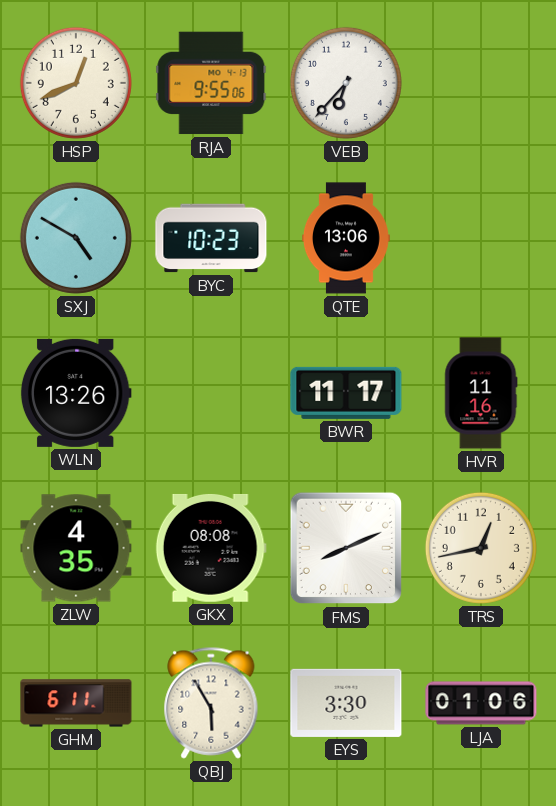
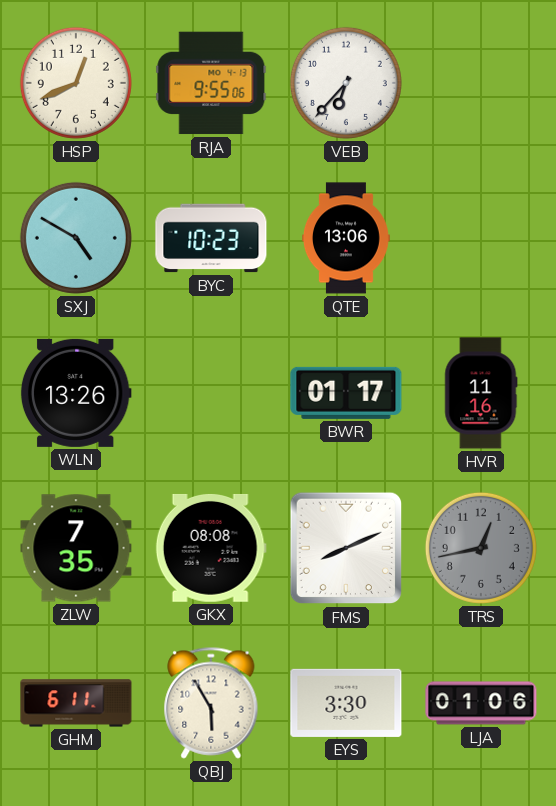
BWR: 11:17 -> 01:17
ZLW: 4:35 -> 7:35
TRS dial: cream -> grey
